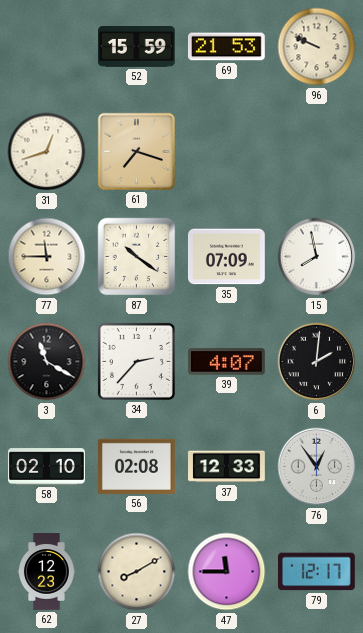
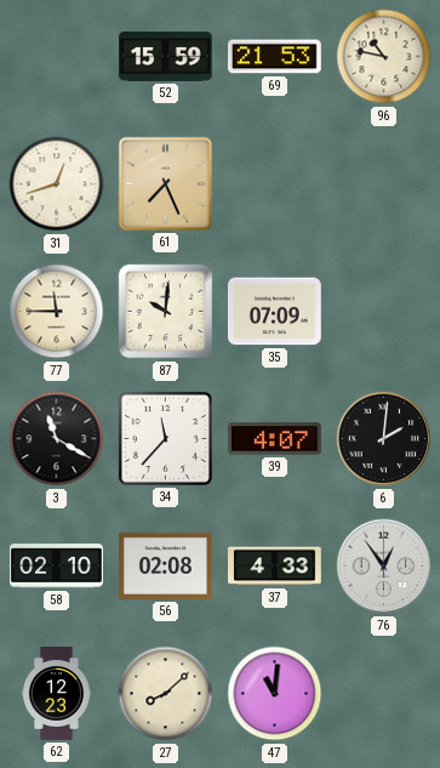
96: 9:49 -> 10:47
61: 7:18 -> 7:26
87: 10:21 -> 10:01
15: 7:58 -> none
34: 2:37 -> 11:37
37: 12:33 -> 4:33
27: 8:10 -> 8:08
47: 11:45 -> 11:01
79: 12:17 -> none
